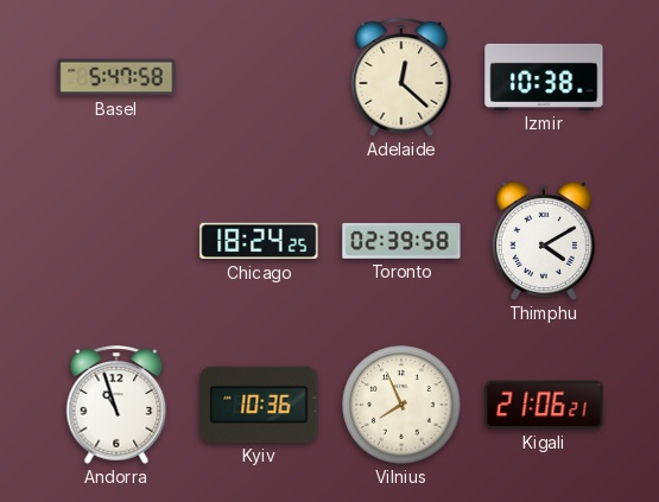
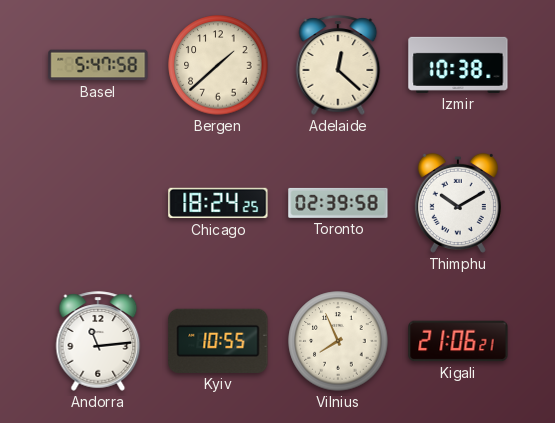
Bergen: none -> 1:38
Thimphu: 4:10 -> 10:10
Andorra: 10:57 -> 11:14
Kyiv: 10:36 -> 10:55
